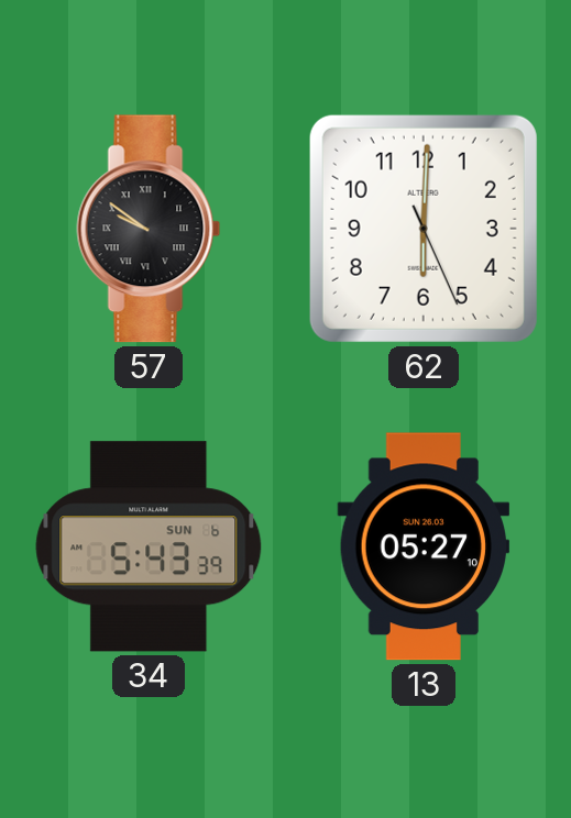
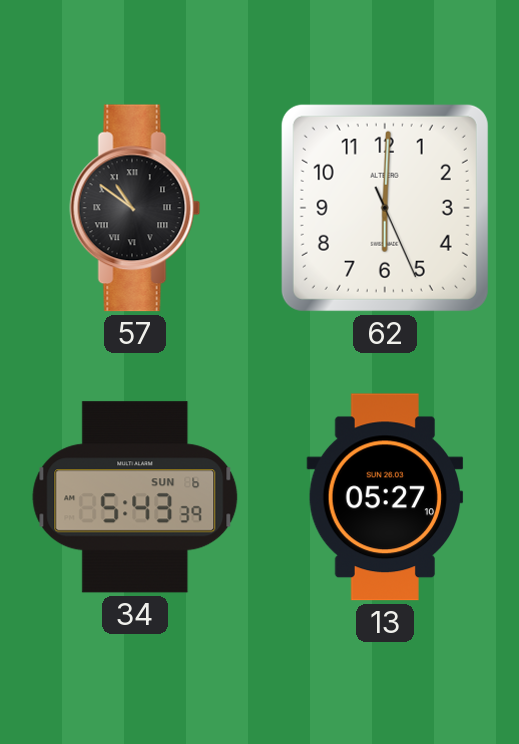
57: 9:51 -> 10:51
